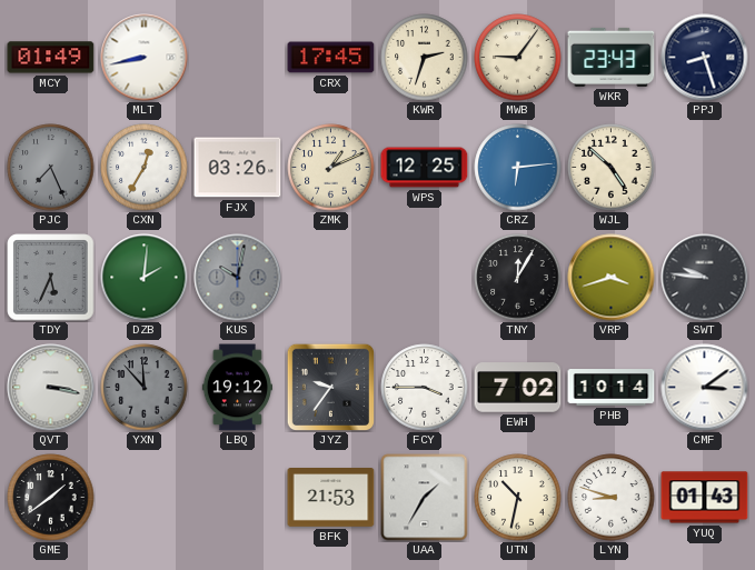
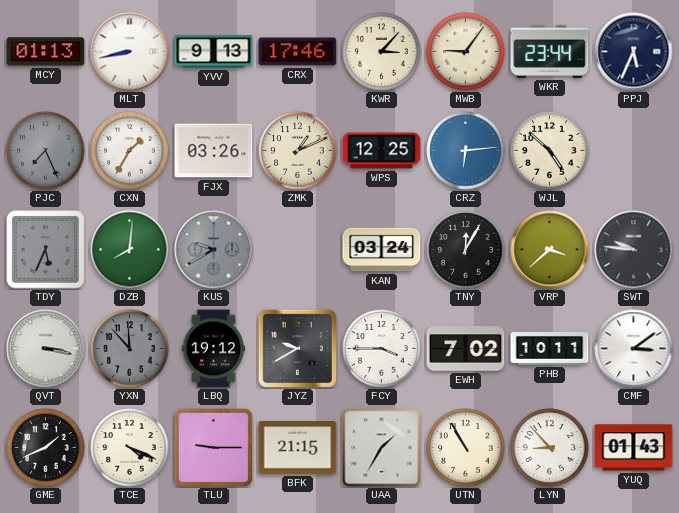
MCY: 01:49 -> 01:13
YVV: none -> 9:13
CRX: 17:45 -> 17:46
KWR: 2:33 -> 3:07
WKR: 23:43 -> 23:44
PPJ: 8:27 -> 5:34
CXN: 12:35 -> 1:35
DZB: 2:01 -> 8:01
KUS: 10:02 -> 9:40
KAN: none -> 03:24
VRP: 3:42 -> 3:38
JYZ: 9:36 -> 9:40
PHB: 10:14 -> 10:11
GME: 1:39 -> 1:41
TCE: none -> 4:19
TLU: none -> 9:15
BFK: 21:53 -> 21:15
UTN: 10:32 -> 10:55
LYN: 8:48 -> 8:53
